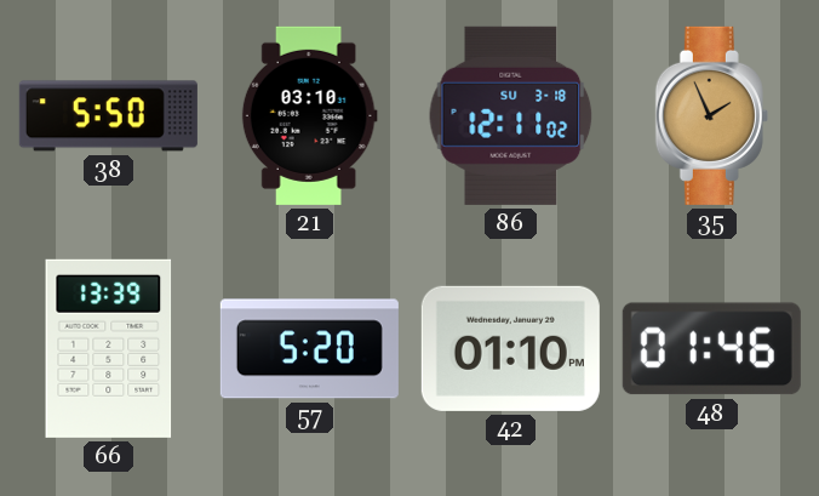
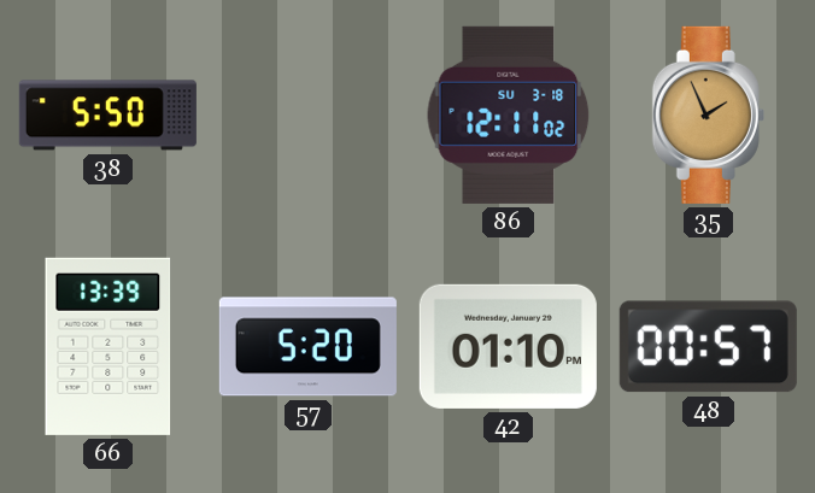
21: 03:10 -> none
48: 01:46 -> 00:57
